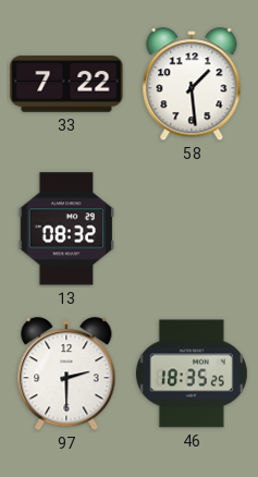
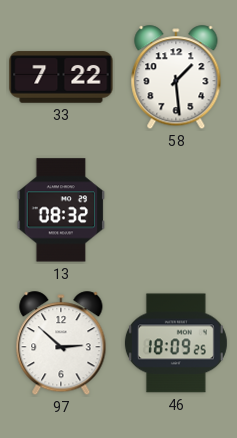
97: 2:30 -> 2:52
46: 18:35 -> 18:09
